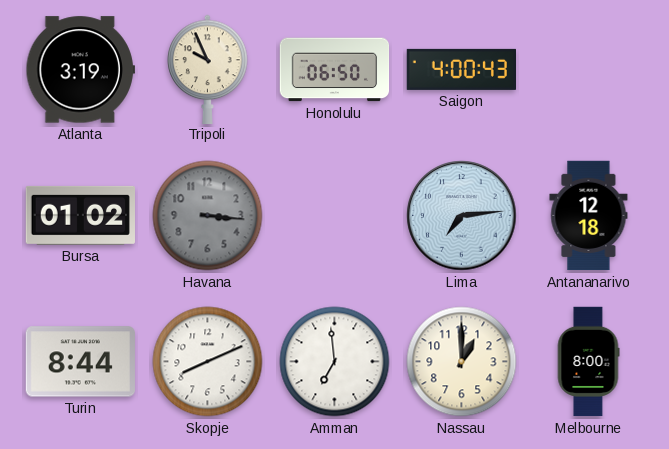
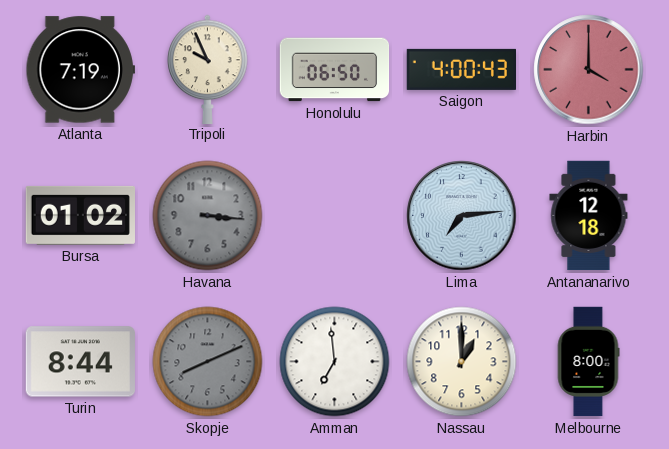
Atlanta: 3:19 -> 7:19
Harbin: none -> 4:00
Skopje dial: white -> grey
